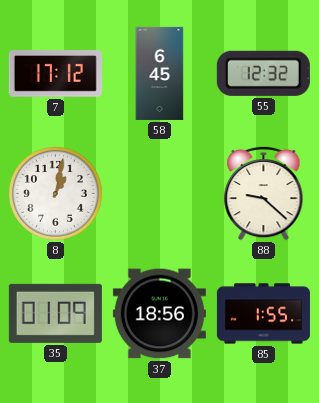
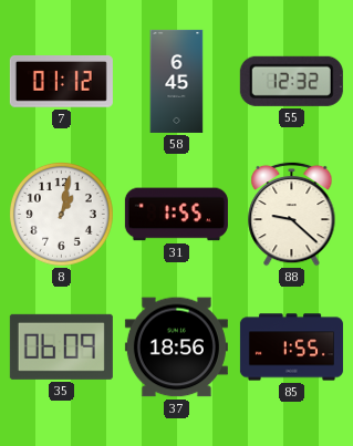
7: 17:12 -> 01:12
31: none -> 1:55
35: 01:09 -> 06:09
